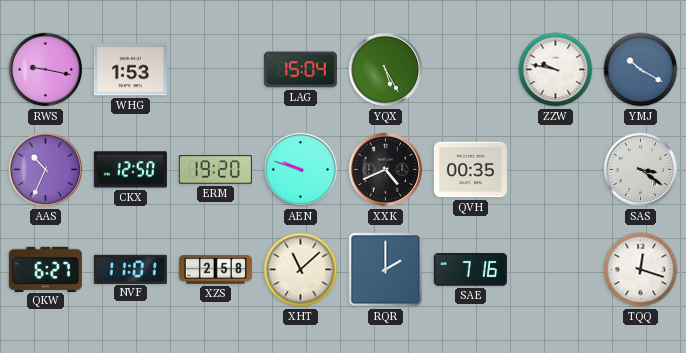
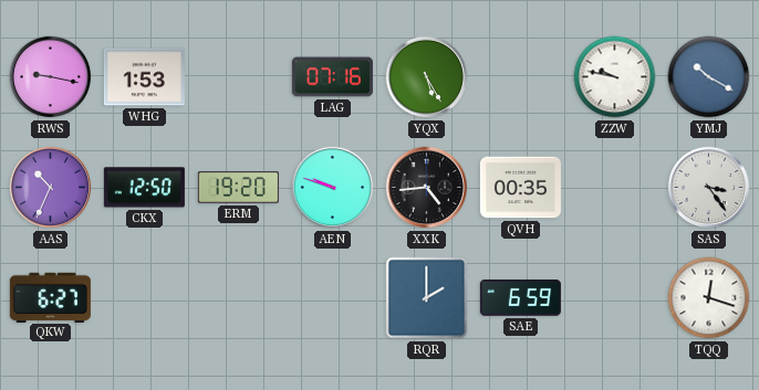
LAG: 15:04 -> 07:16
XXK: 4:41 -> 4:44
SAS: 3:21 -> 3:24
NVF: 11:01 -> none
XZS: 2:58 -> none
XHT: 11:08 -> none
SAE: 7:16 -> 6:59
